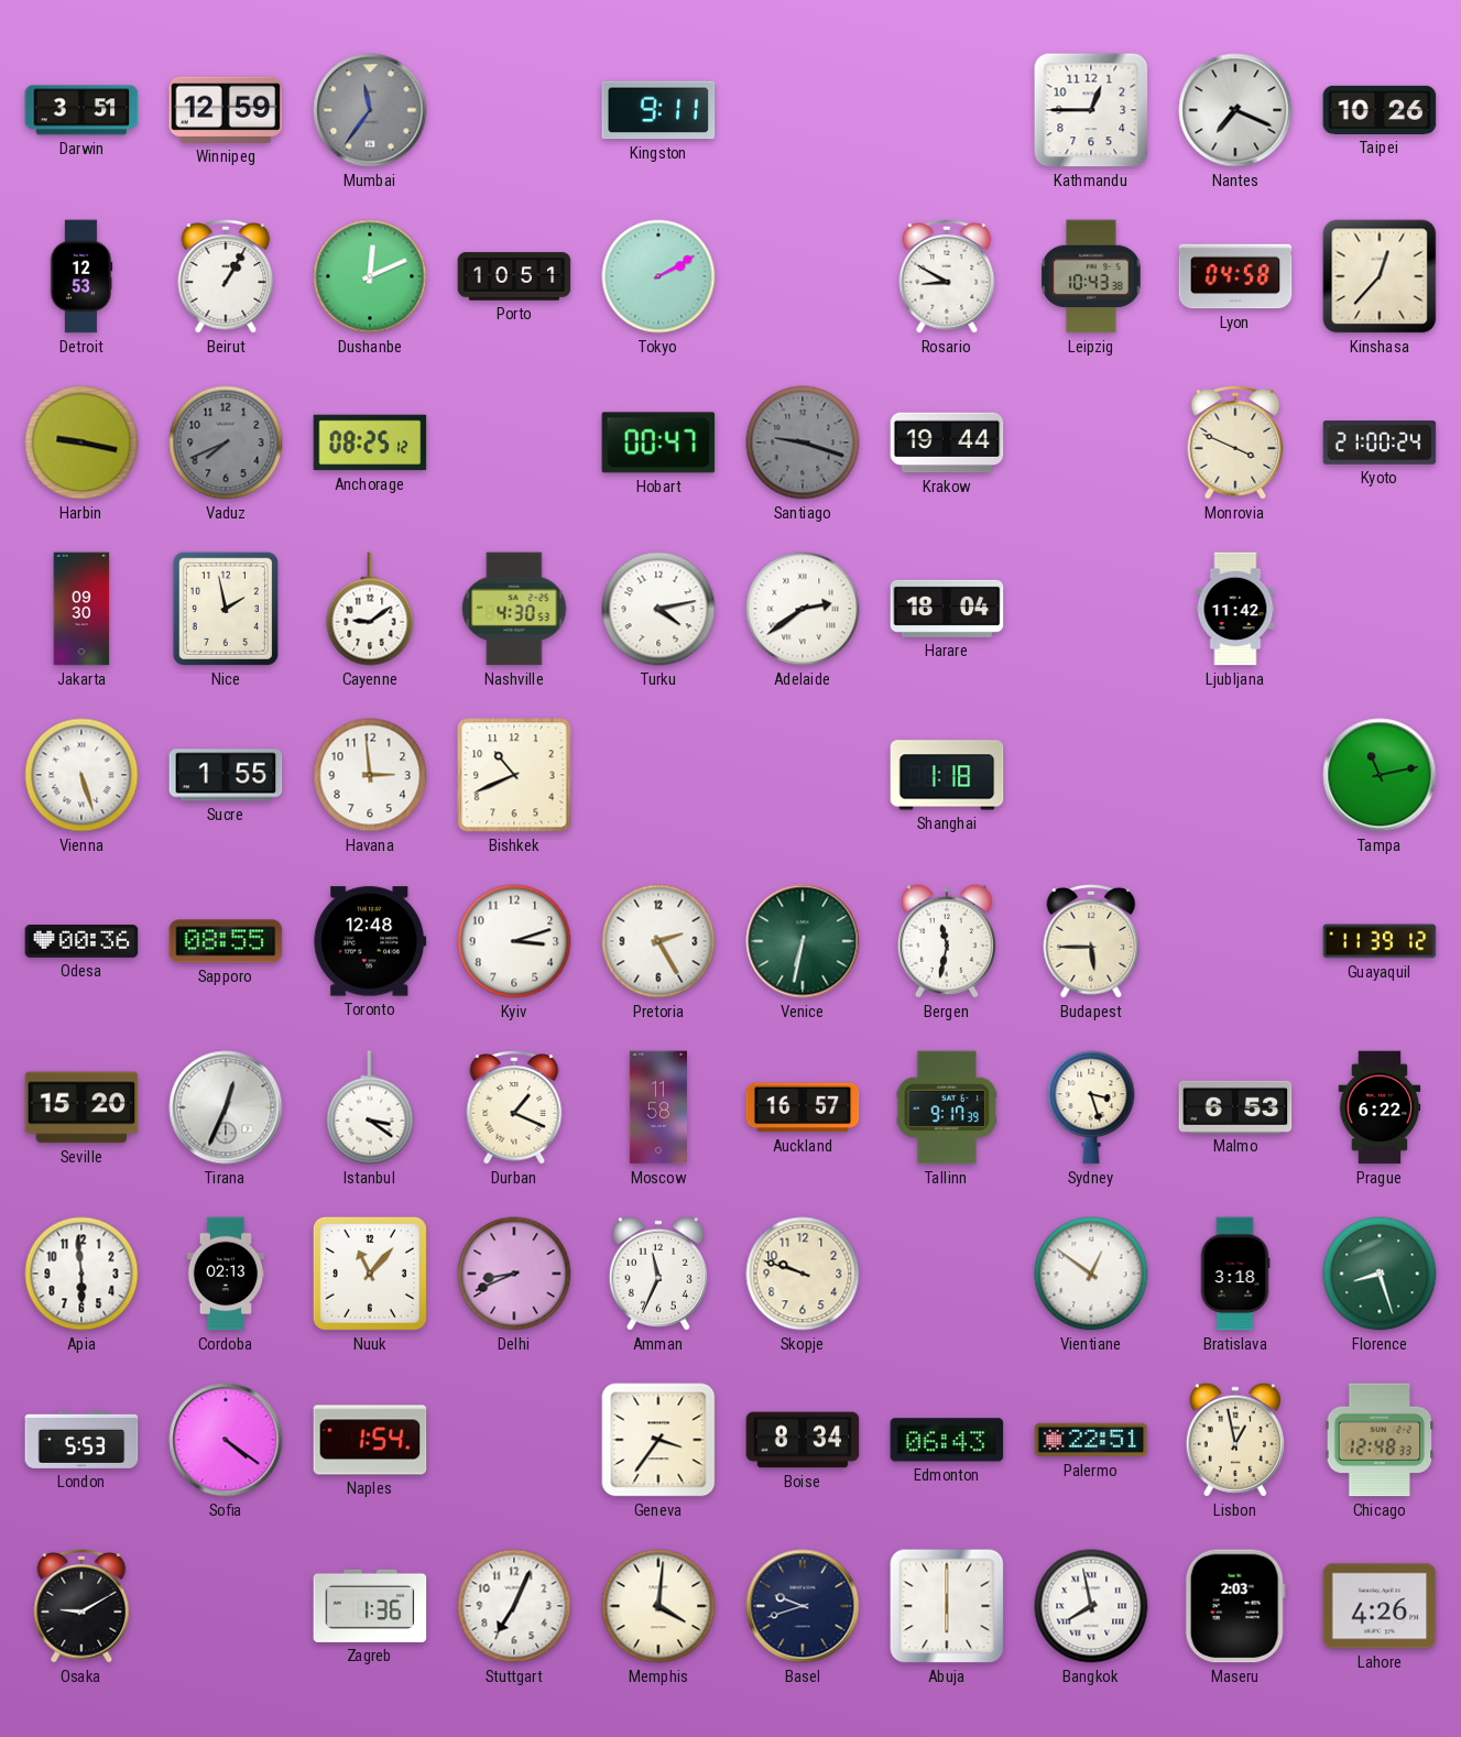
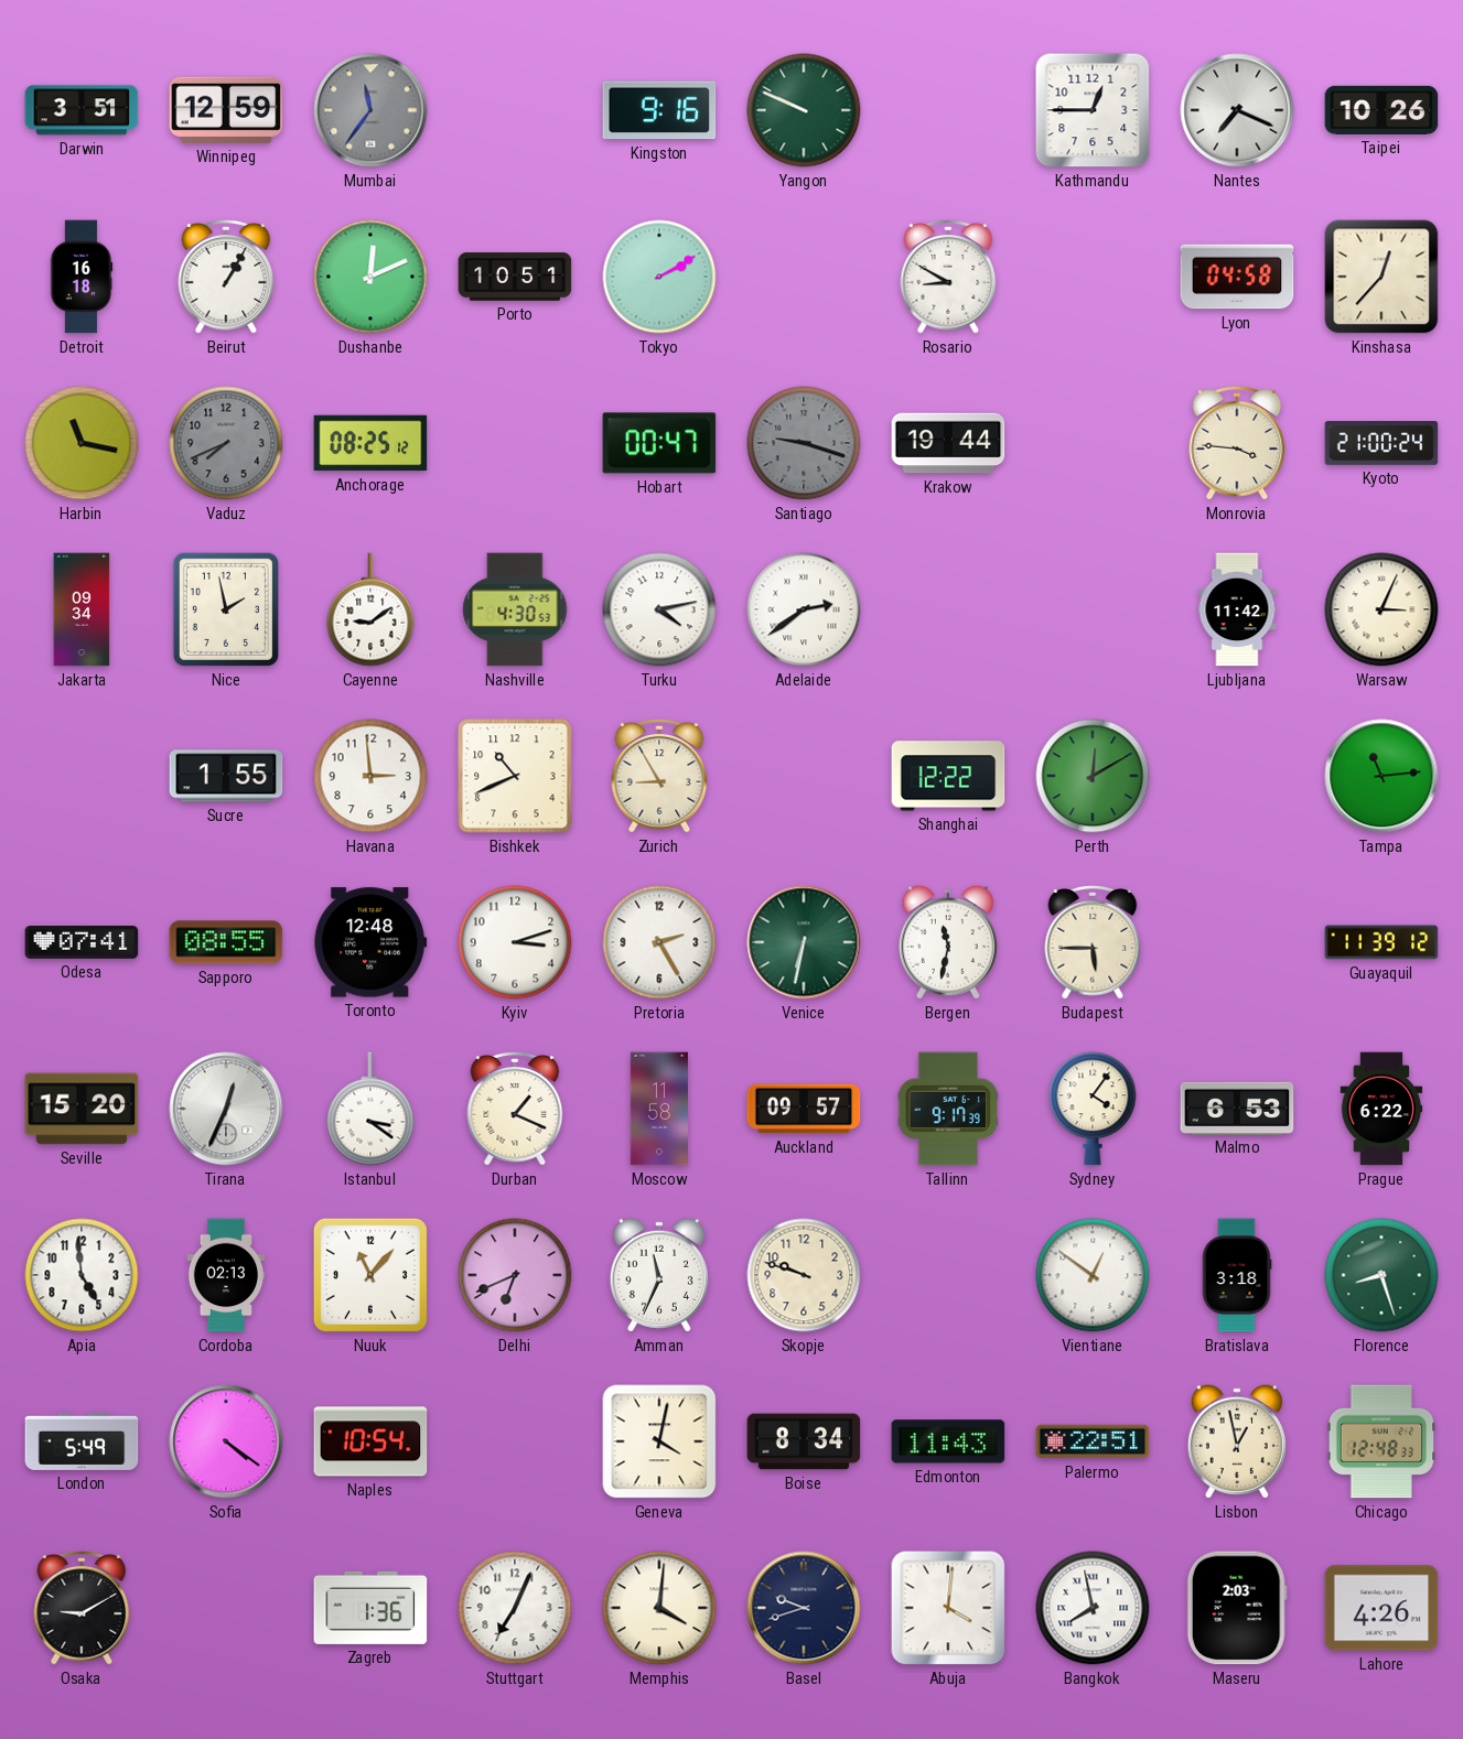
Kingston: 9:11 -> 9:16
Yangon: none -> 9:49
Detroit: 12:53 -> 16:18
Leipzig: 10:43 -> none
Harbin: 9:17 -> 11:17
Monrovia: 3:49 -> 3:46
Jakarta: 09:30 -> 09:34
Harare: 18:04 -> none
Warsaw: none -> 3:04
Vienna: 5:27 -> none
Zurich: none -> 8:55
Shanghai: 1:18 -> 12:22
Perth: none -> 12:10
Tampa: 11:13 -> 11:14
Odesa: 00:36 -> 07:41
Auckland: 16:57 -> 09:57
Sydney: 3:27 -> 4:06
Apia: 5:59 -> 4:59
Delhi: 8:41 -> 6:41
London: 5:53 -> 5:49
Naples: 1:54 -> 10:54
Geneva: 3:36 -> 4:02
Edmonton: 06:43 -> 11:43
Abuja: 6:00 -> 4:01
